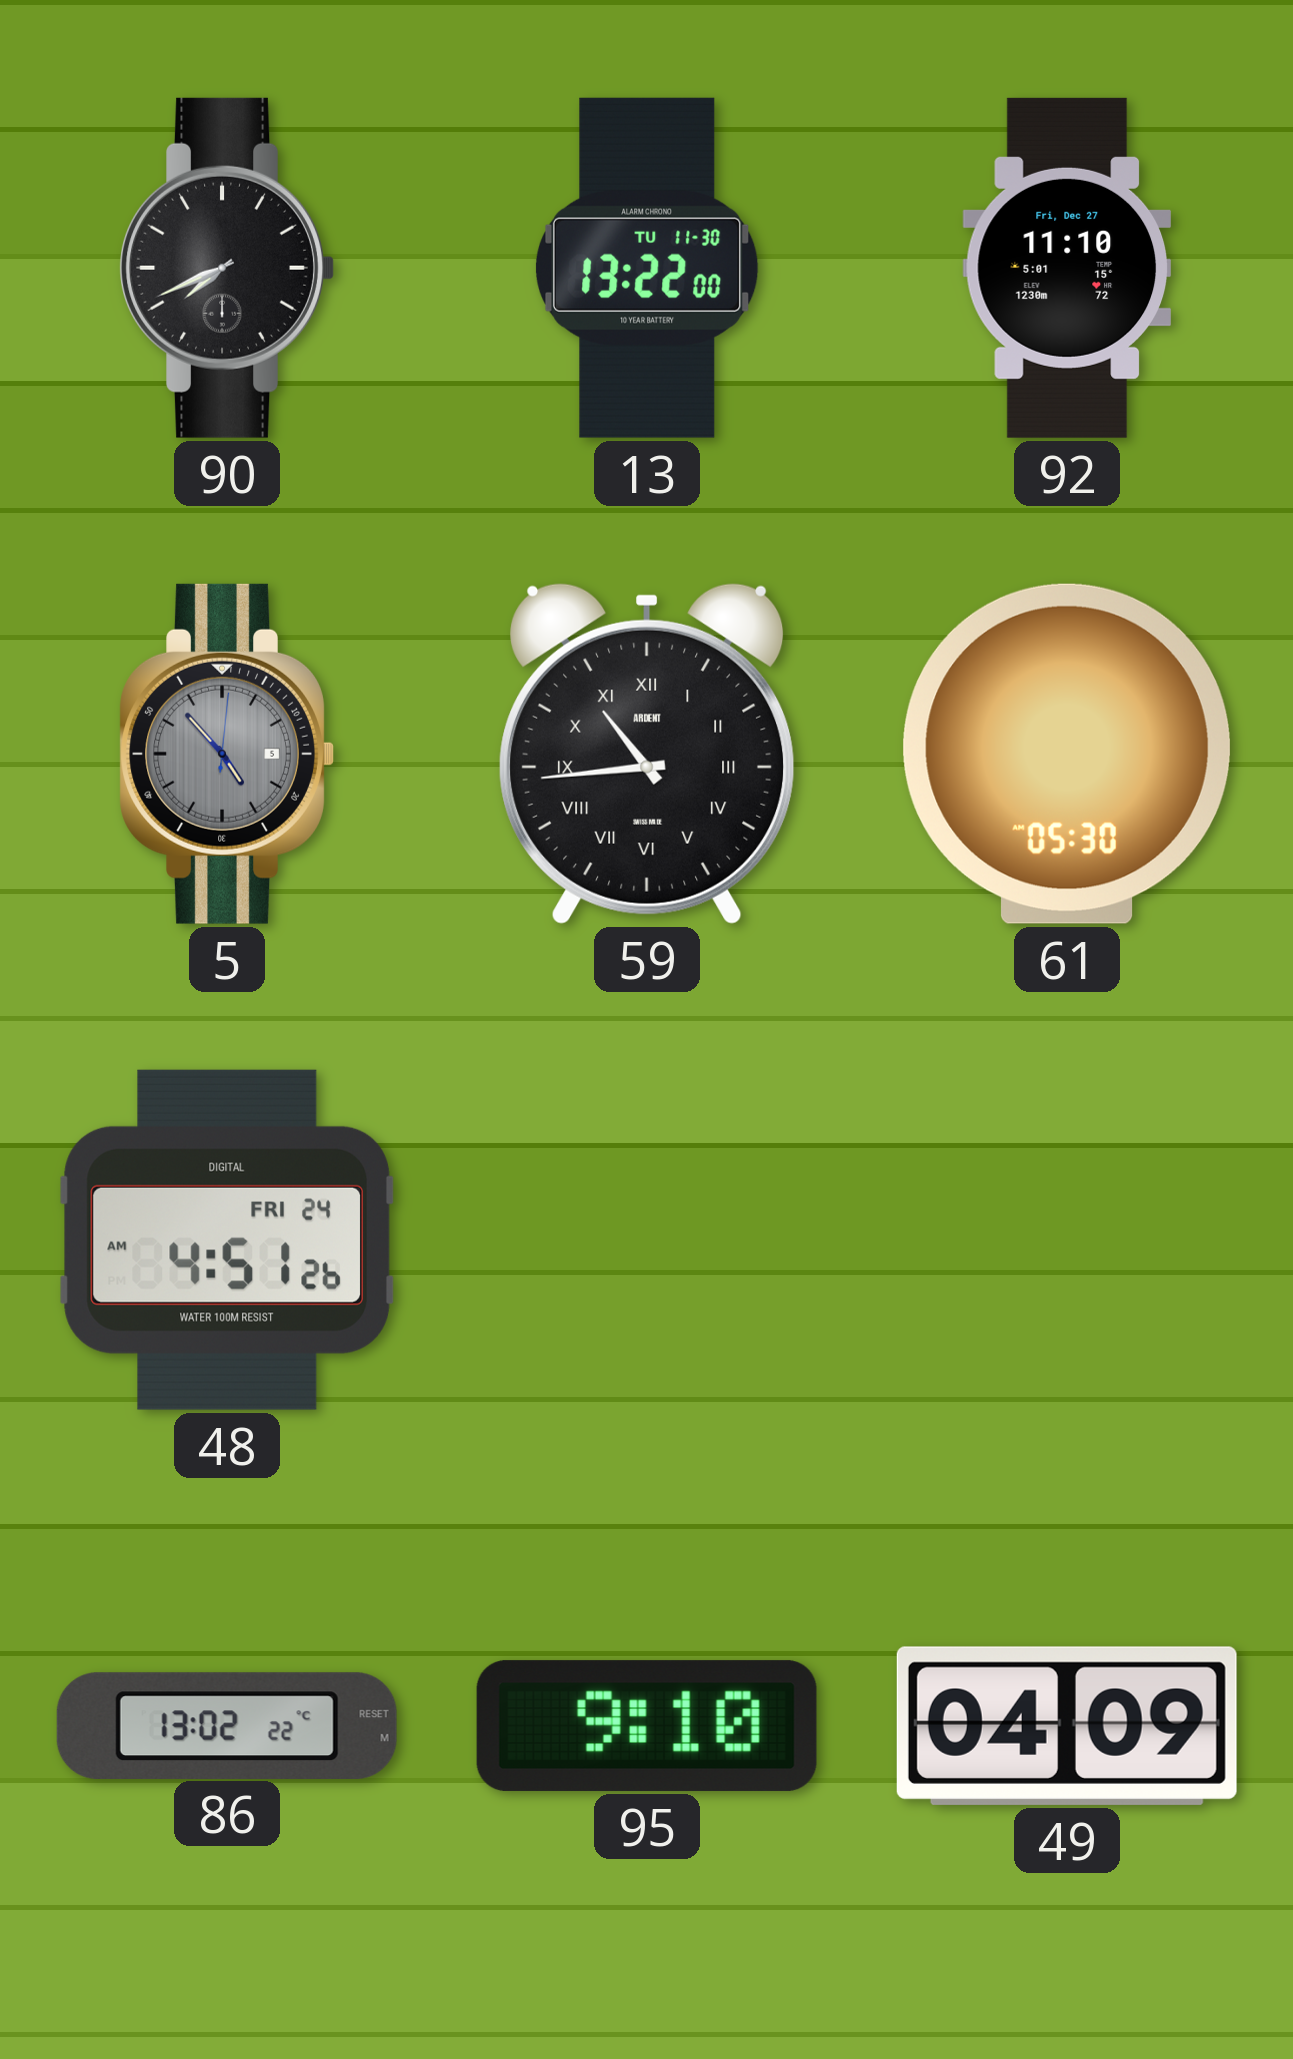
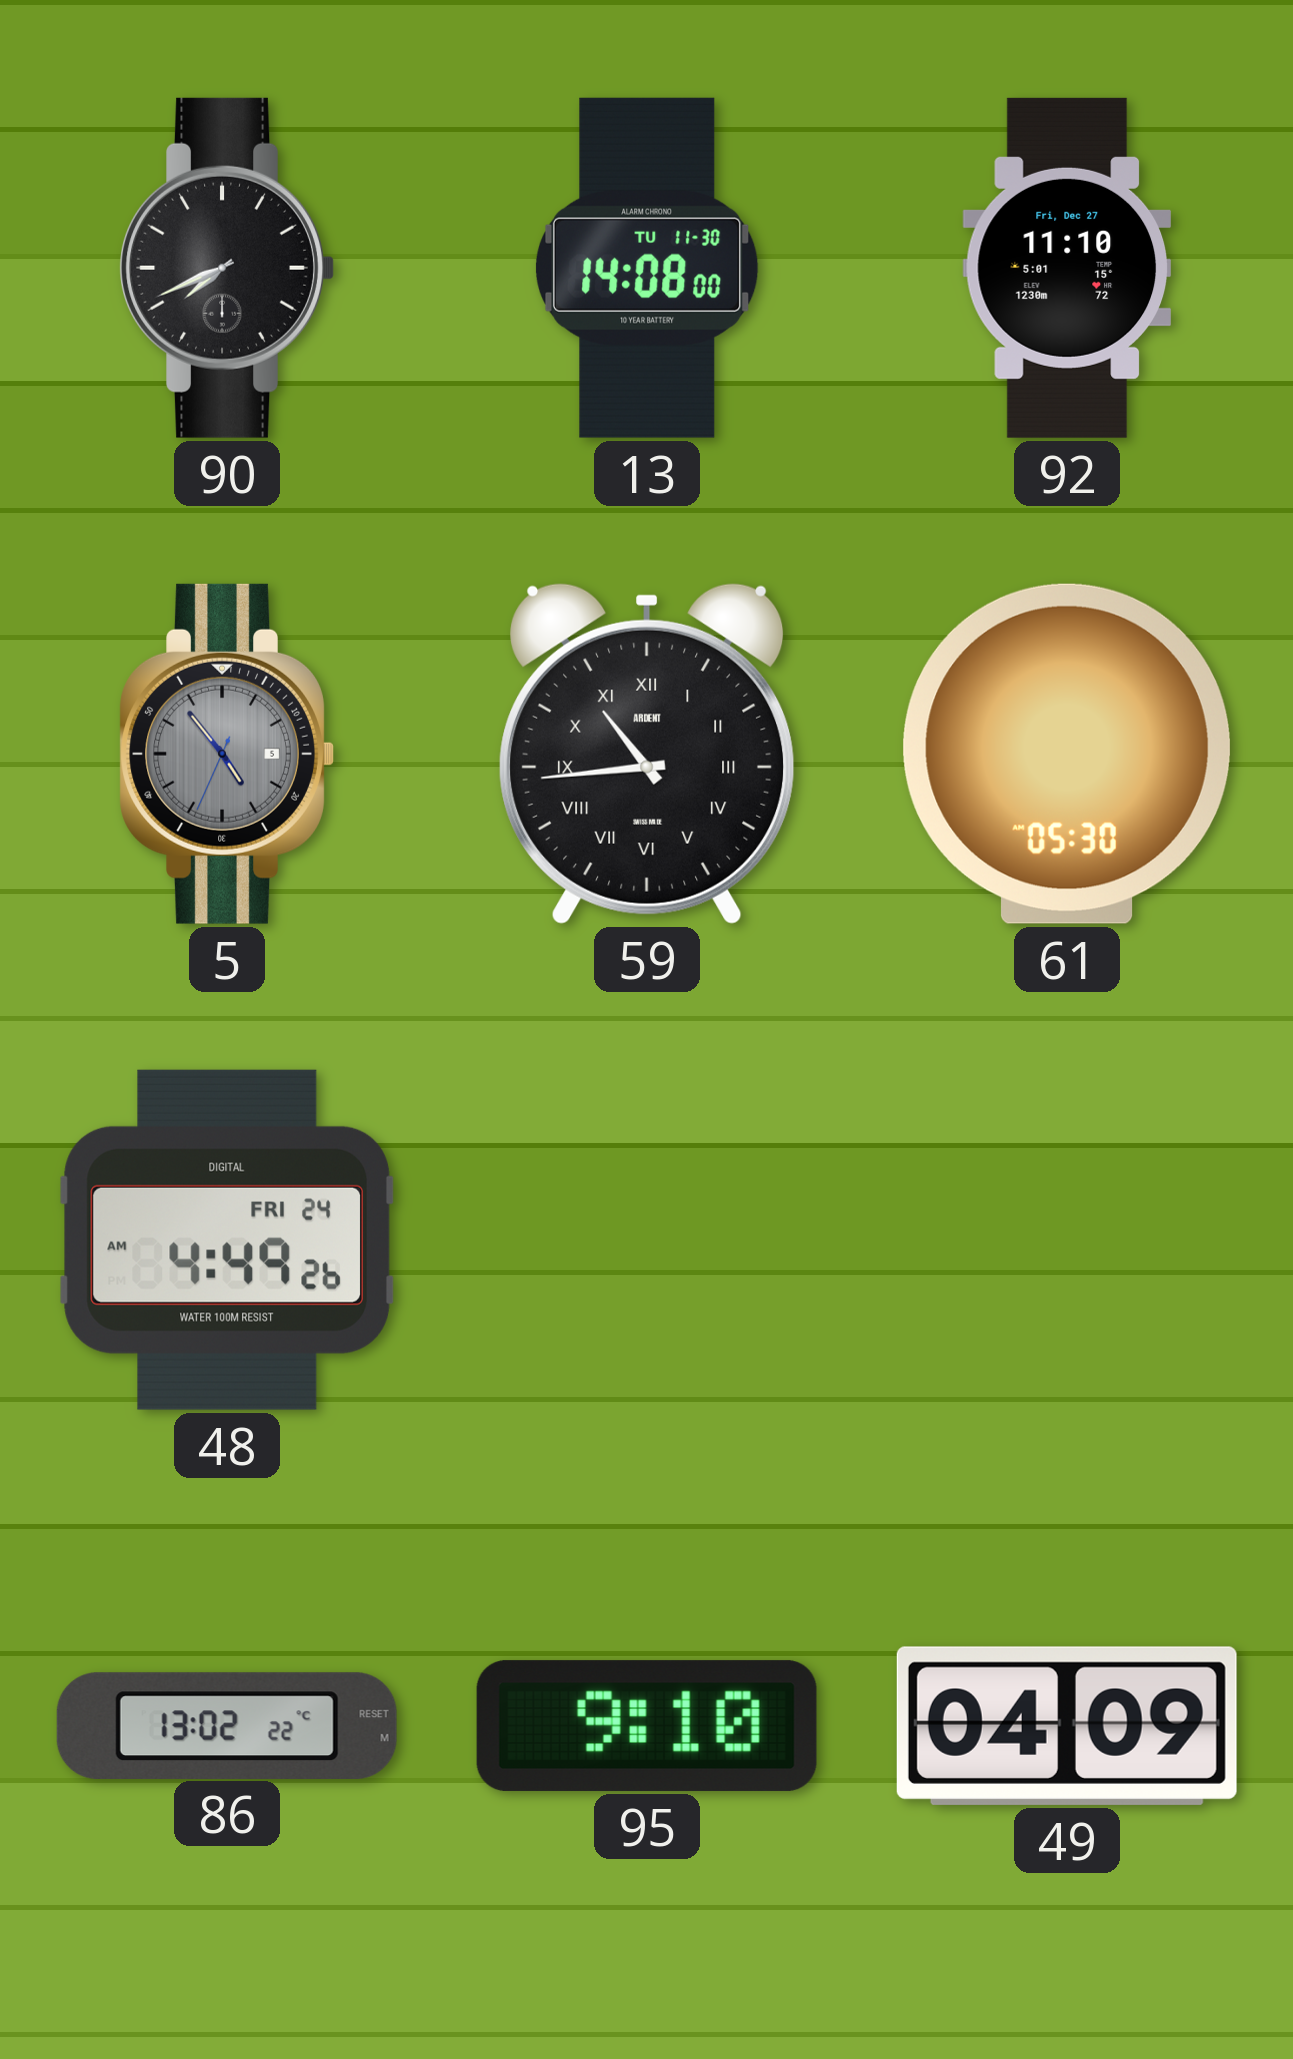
13: 13:22 -> 14:08
5: 4:53:01 -> 4:53:34
48: 4:51 -> 4:49
